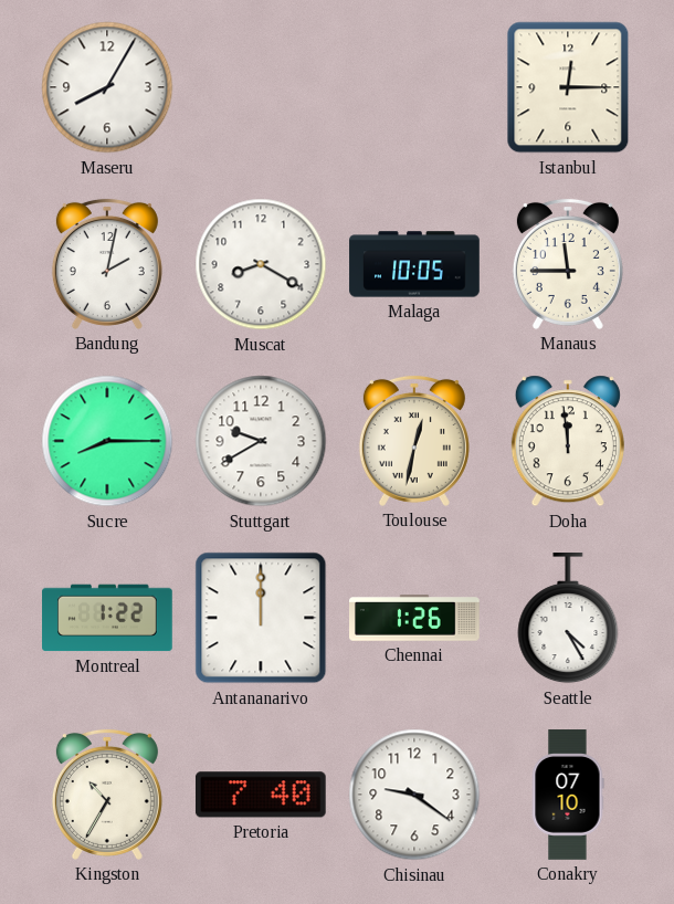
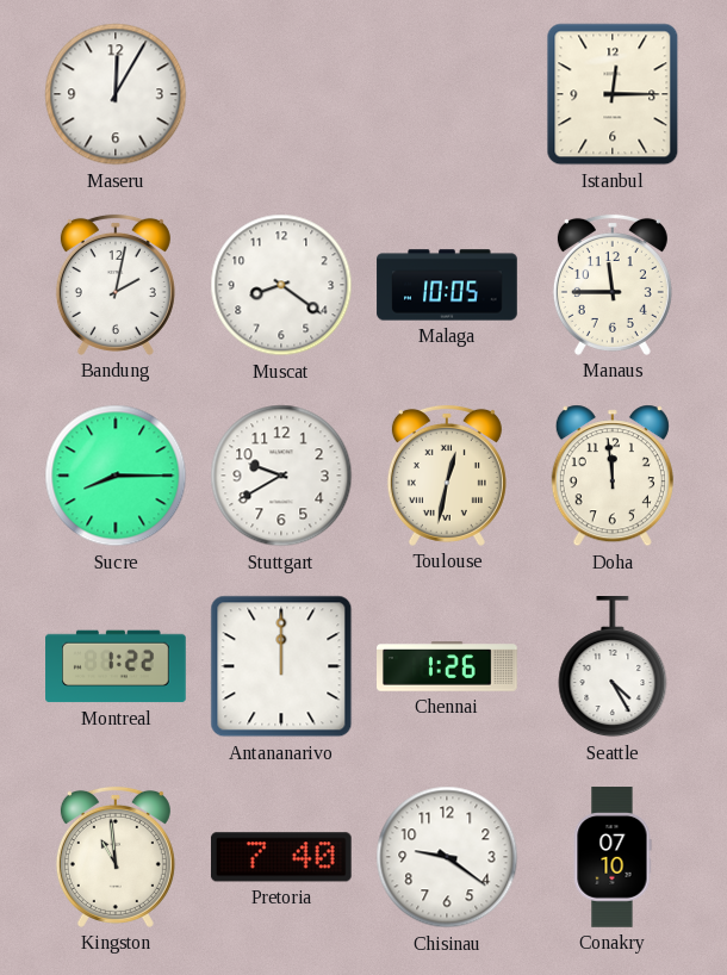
Maseru: 8:05 -> 12:05
Muscat: 8:20 -> 8:21
Kingston: 10:35 -> 10:59
